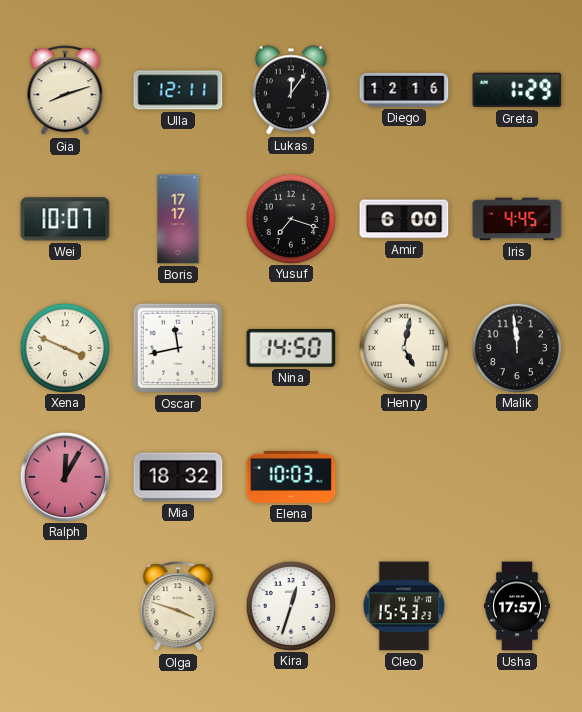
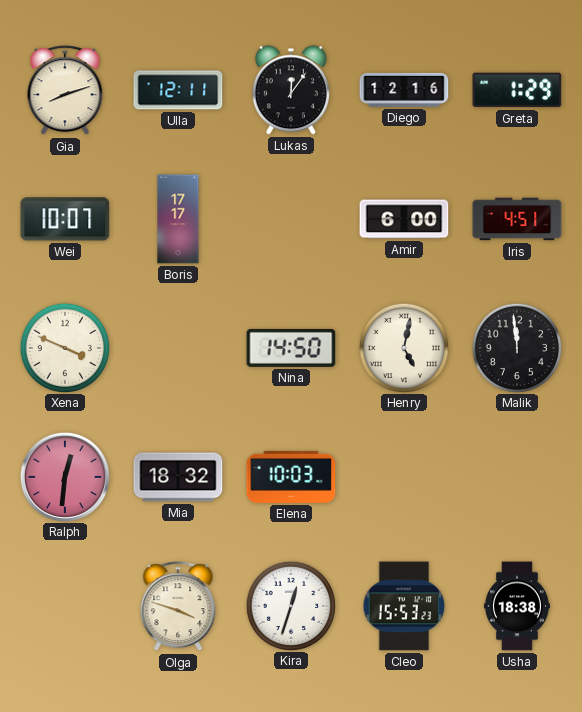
Yusuf: 7:18 -> none
Iris: 4:45 -> 4:51
Oscar: 11:43 -> none
Ralph: 12:05 -> 12:31
Usha: 17:57 -> 18:38
